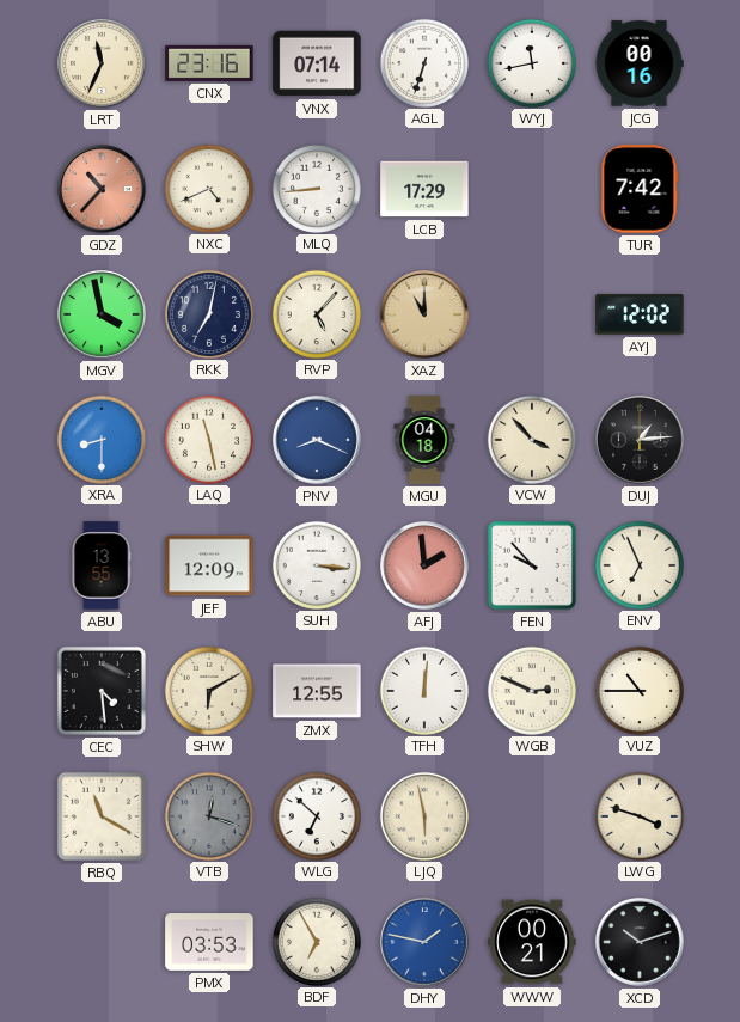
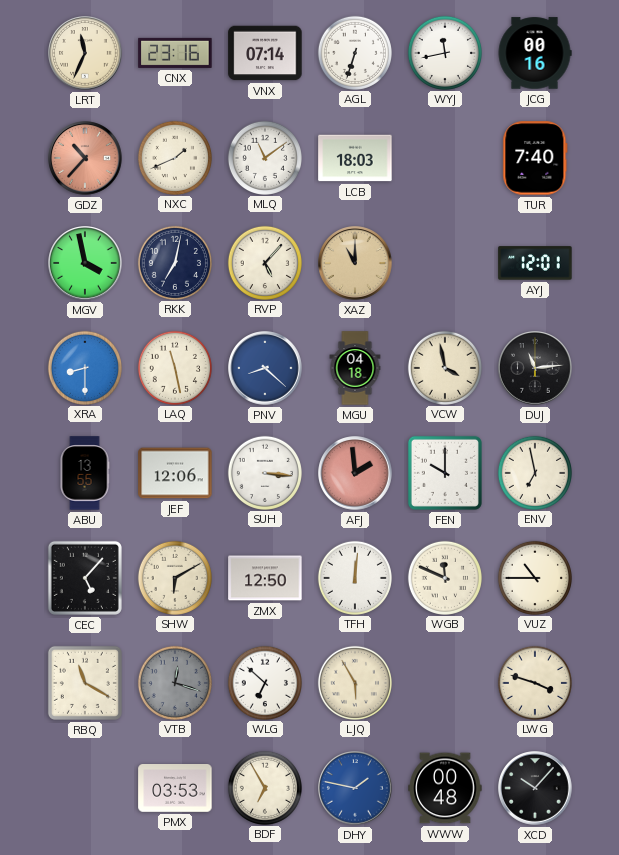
NXC: 4:41 -> 1:41
MLQ: 8:44 -> 11:09
LCB: 17:29 -> 18:03
TUR: 7:42 -> 7:40
AYJ: 12:02 -> 12:01
PNV: 8:19 -> 8:22
VCW: 3:53 -> 3:58
DUJ: 1:14 -> 11:14
JEF: 12:09 -> 12:06
FEN: 9:53 -> 10:00
ENV: 6:56 -> 6:58
CEC: 4:29 -> 5:07
ZMX: 12:55 -> 12:50
WGB: 2:49 -> 11:49
LJQ: 5:58 -> 5:55
WWW: 00:21 -> 00:48
XCD: 10:12 -> 10:07
